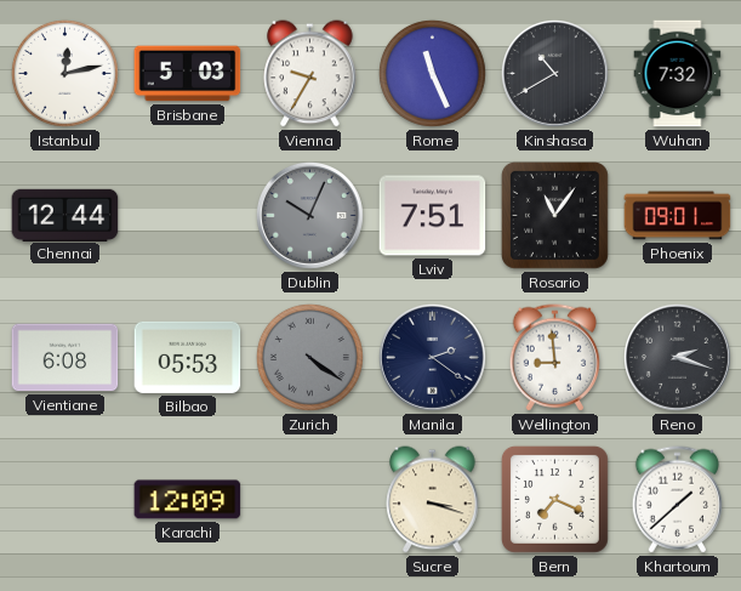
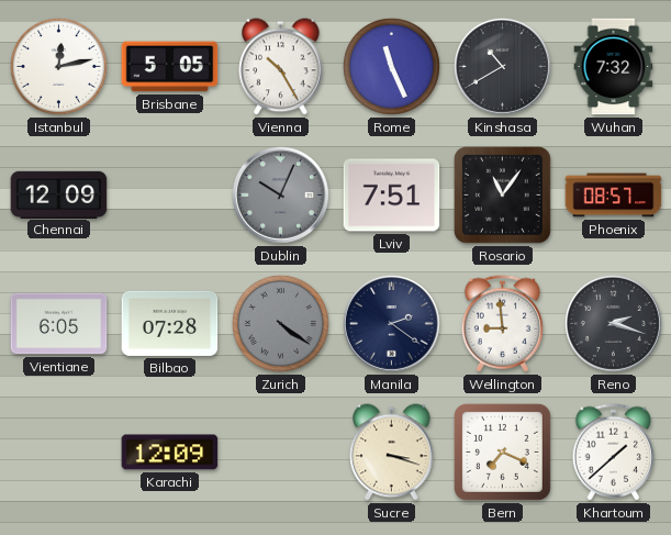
Brisbane: 5:03 -> 5:05
Vienna: 9:35 -> 10:25
Chennai: 12:44 -> 12:09
Phoenix: 09:01 -> 08:57
Vientiane: 6:08 -> 6:05
Bilbao: 05:53 -> 07:28
